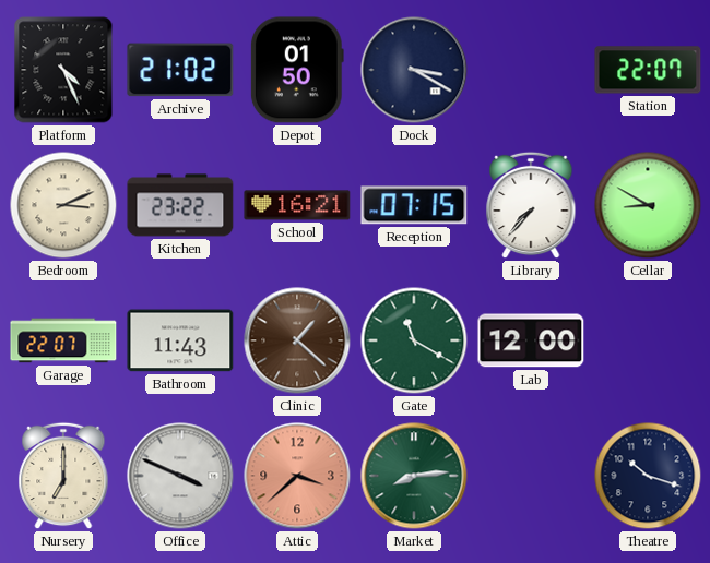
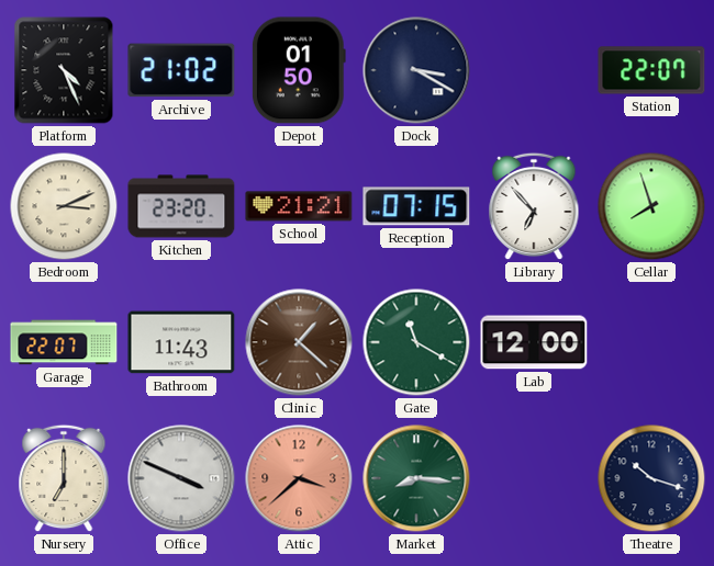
Kitchen: 23:22 -> 23:20
School: 16:21 -> 21:21
Library: 7:37 -> 6:53
Cellar: 8:50 -> 7:57
Market: 8:14 -> 8:16
